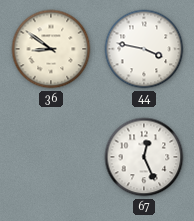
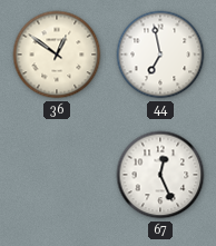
36: 8:51 -> 12:51
44: 3:47 -> 6:58
